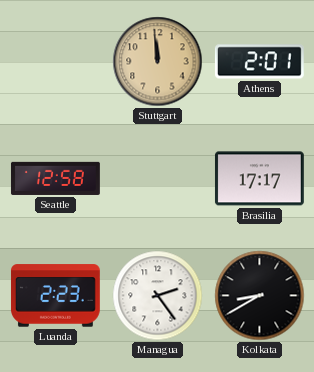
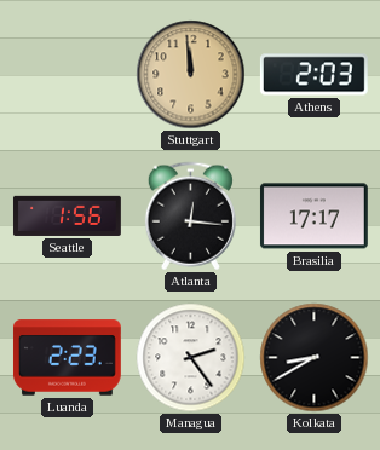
Athens: 2:01 -> 2:03
Seattle: 12:58 -> 1:56
Atlanta: none -> 12:16
